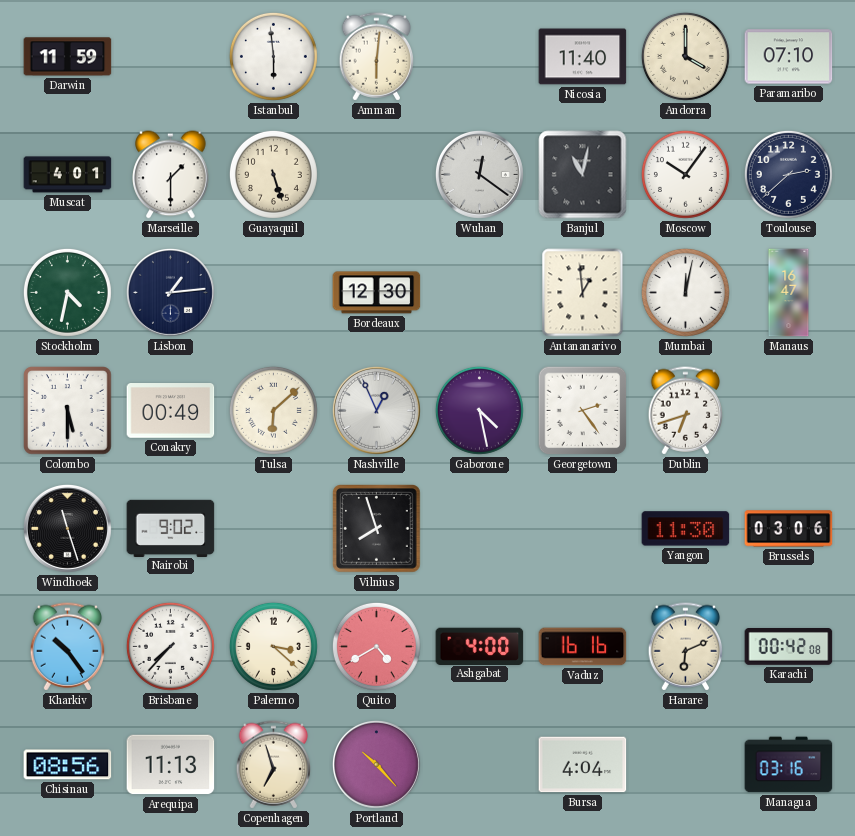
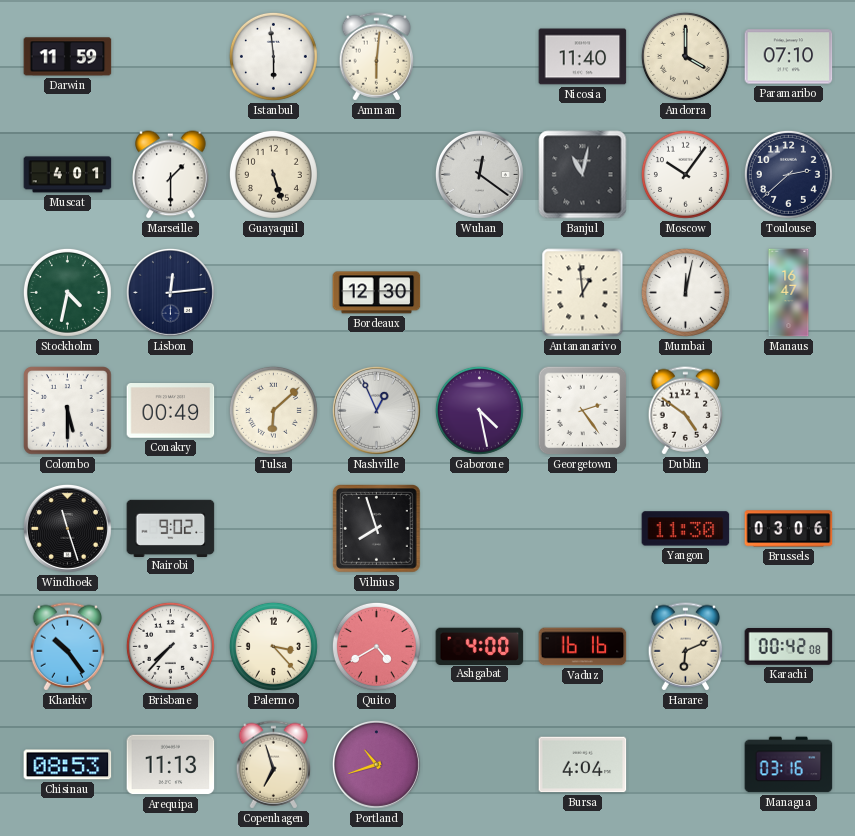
Lisbon: 1:14 -> 12:14
Dublin: 6:42 -> 4:51
Palermo: 3:22 -> 3:23
Chisinau: 08:56 -> 08:53
Portland: 10:23 -> 10:42
